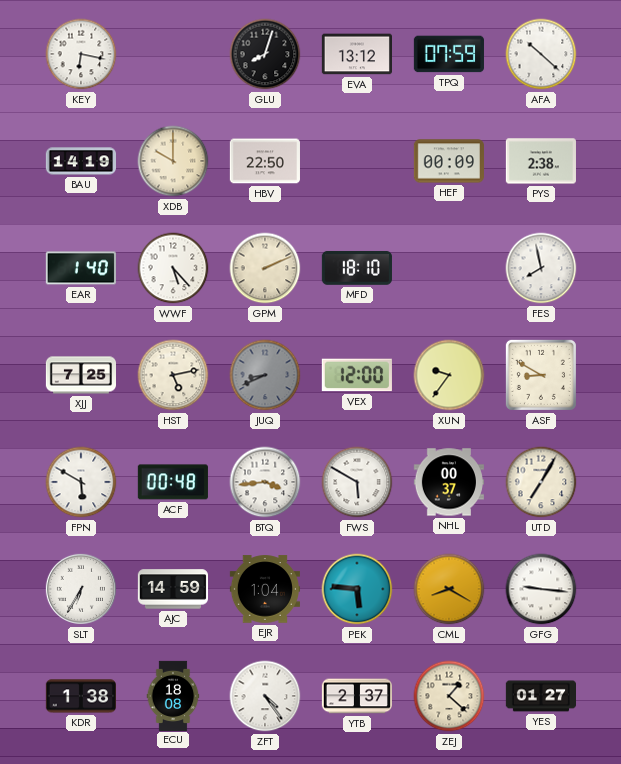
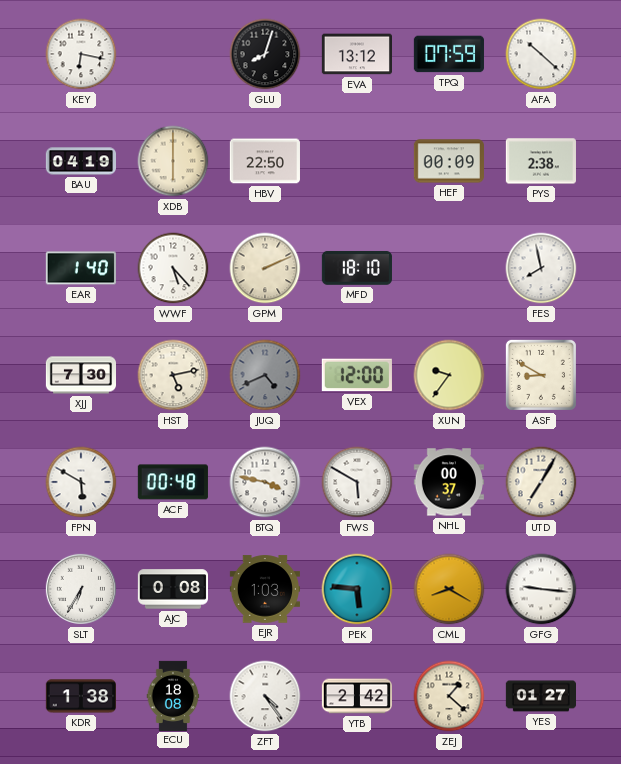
BAU: 14:19 -> 04:19
XDB: 10:00 -> 6:00
XJJ: 7:25 -> 7:30
JUQ: 8:41 -> 4:41
BTQ: 3:44 -> 3:47
AJC: 14:59 -> 0:08
EJR: 1:04 -> 1:03
YTB: 2:37 -> 2:42
